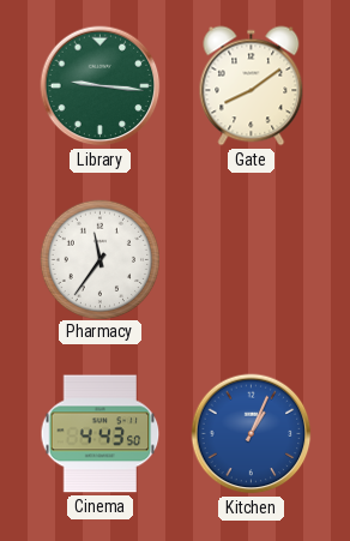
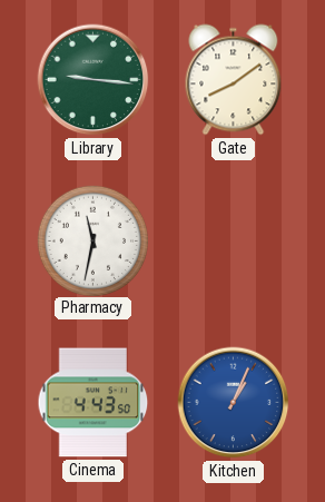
Pharmacy: 11:36 -> 11:32
